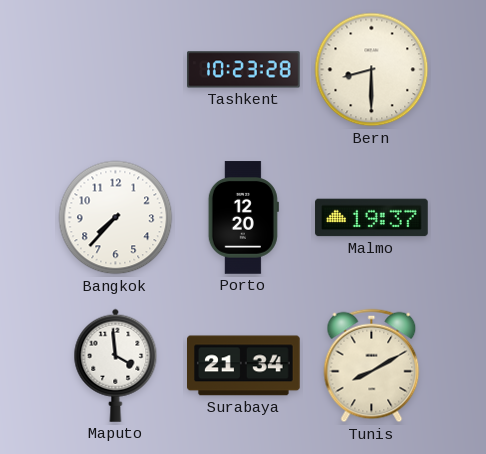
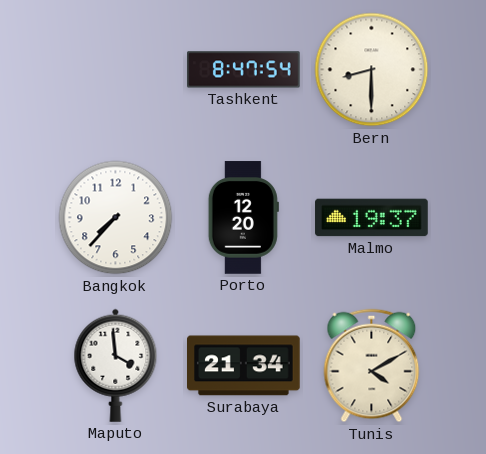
Tashkent: 10:23 -> 8:47
Tunis: 8:10 -> 4:10
